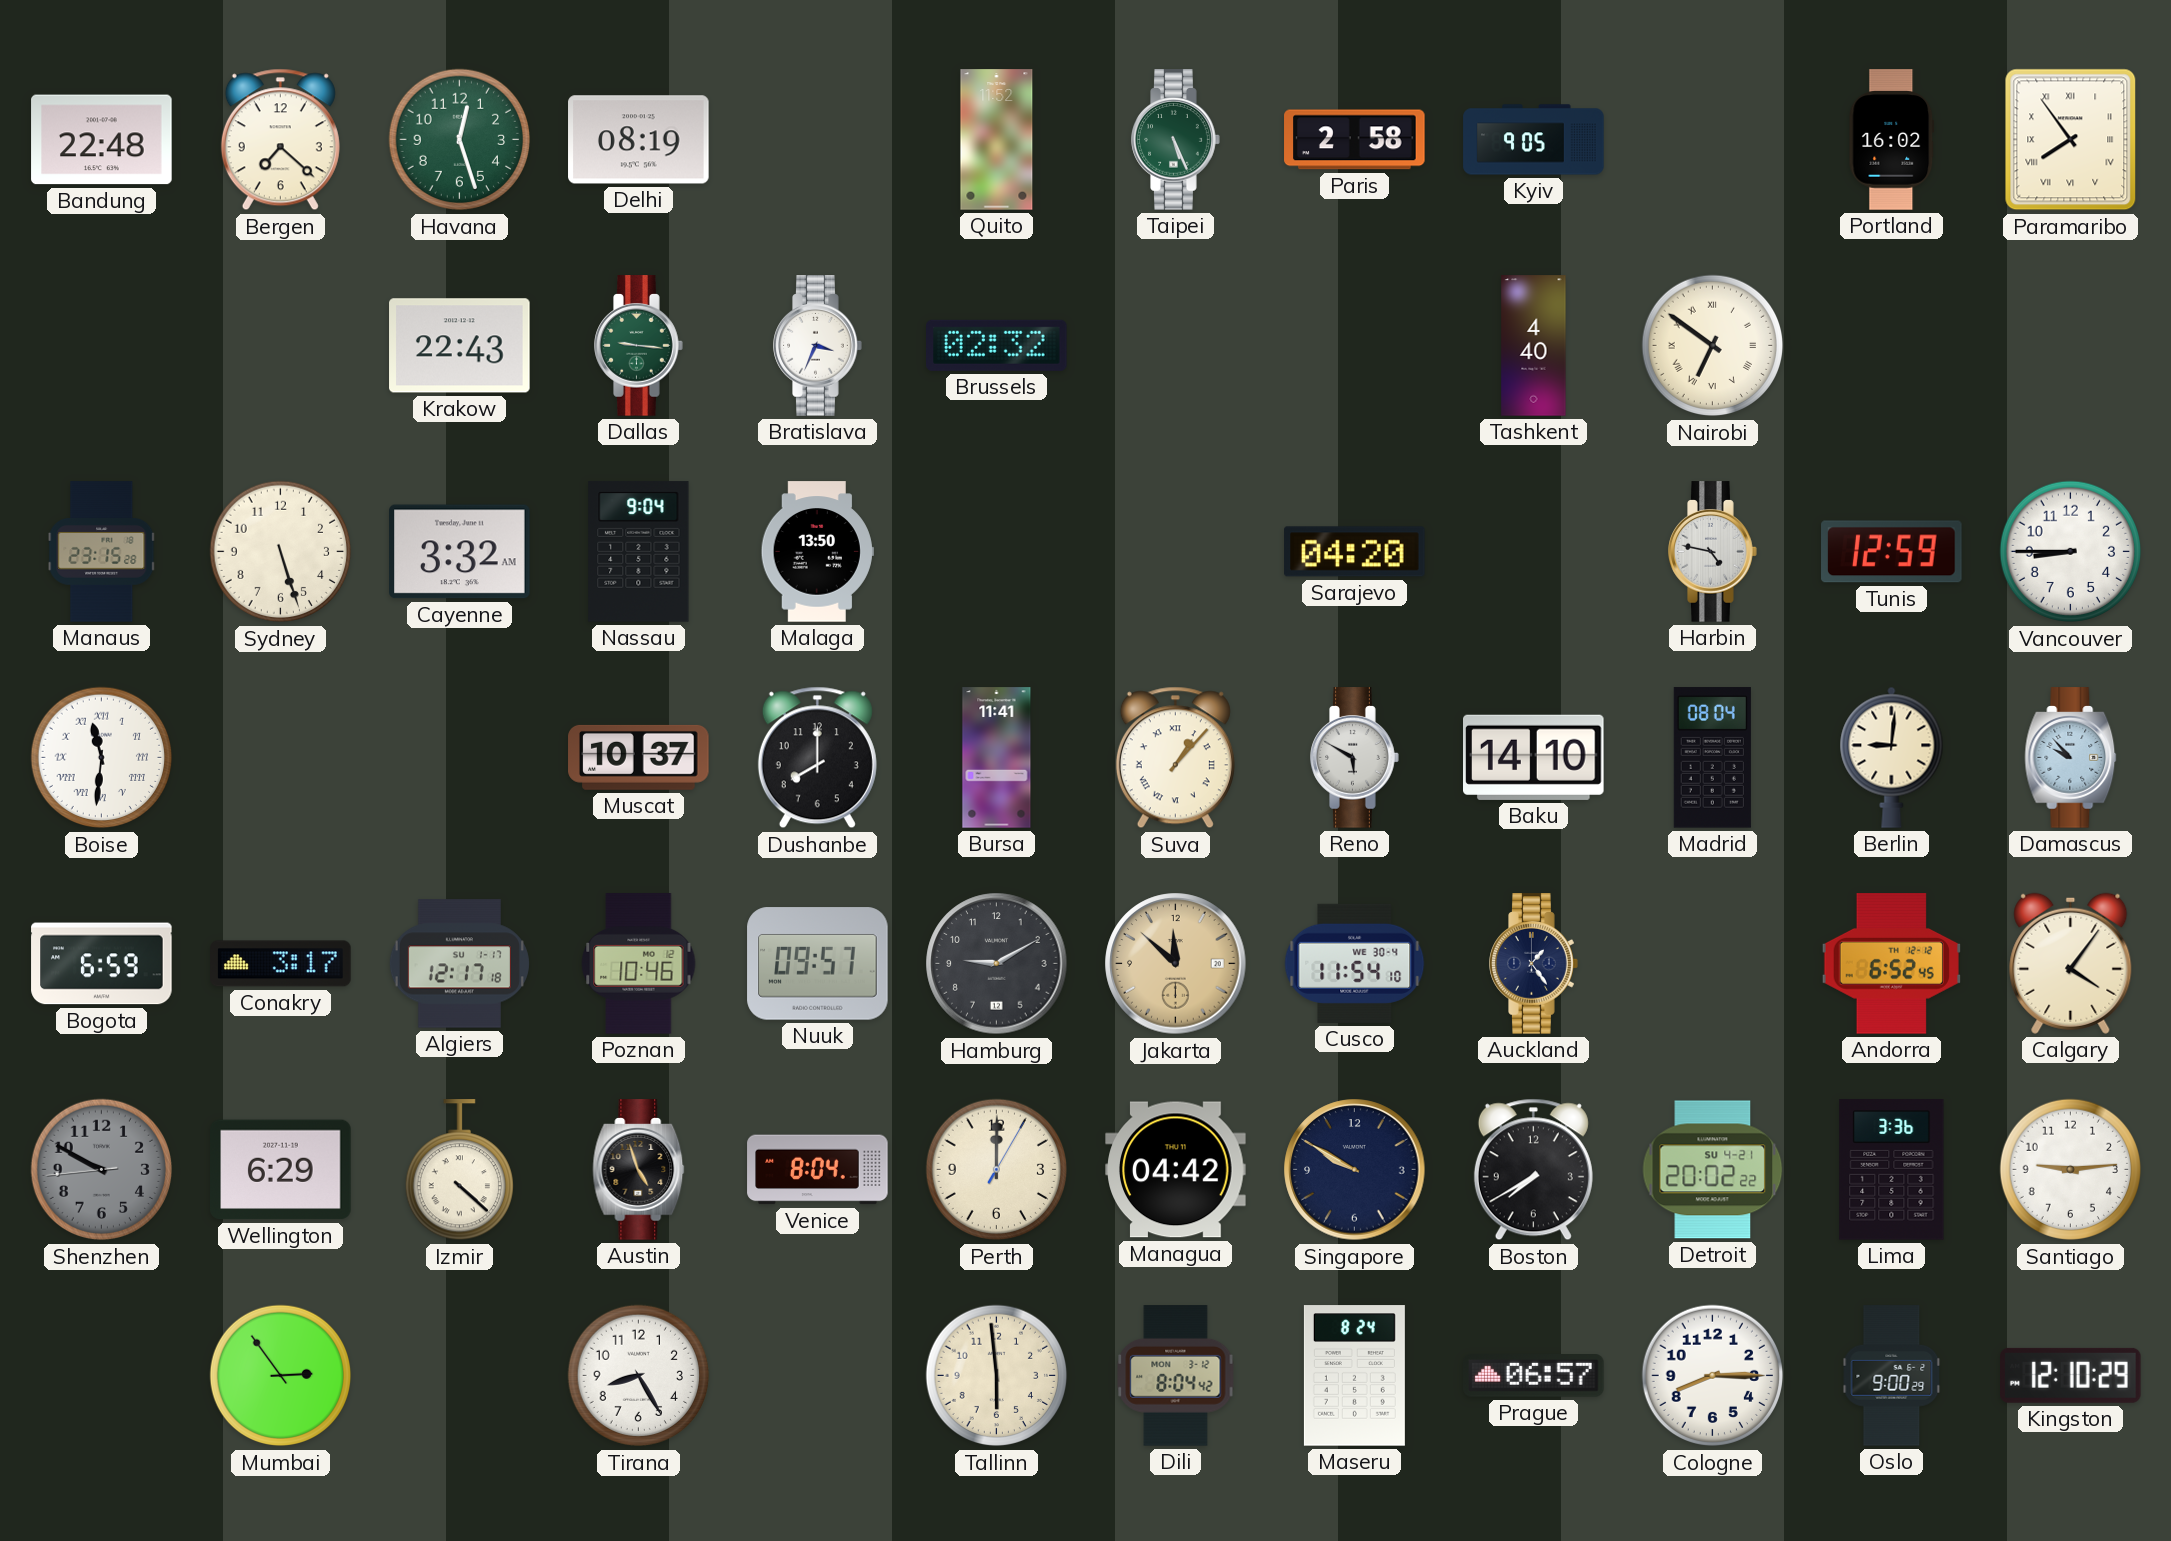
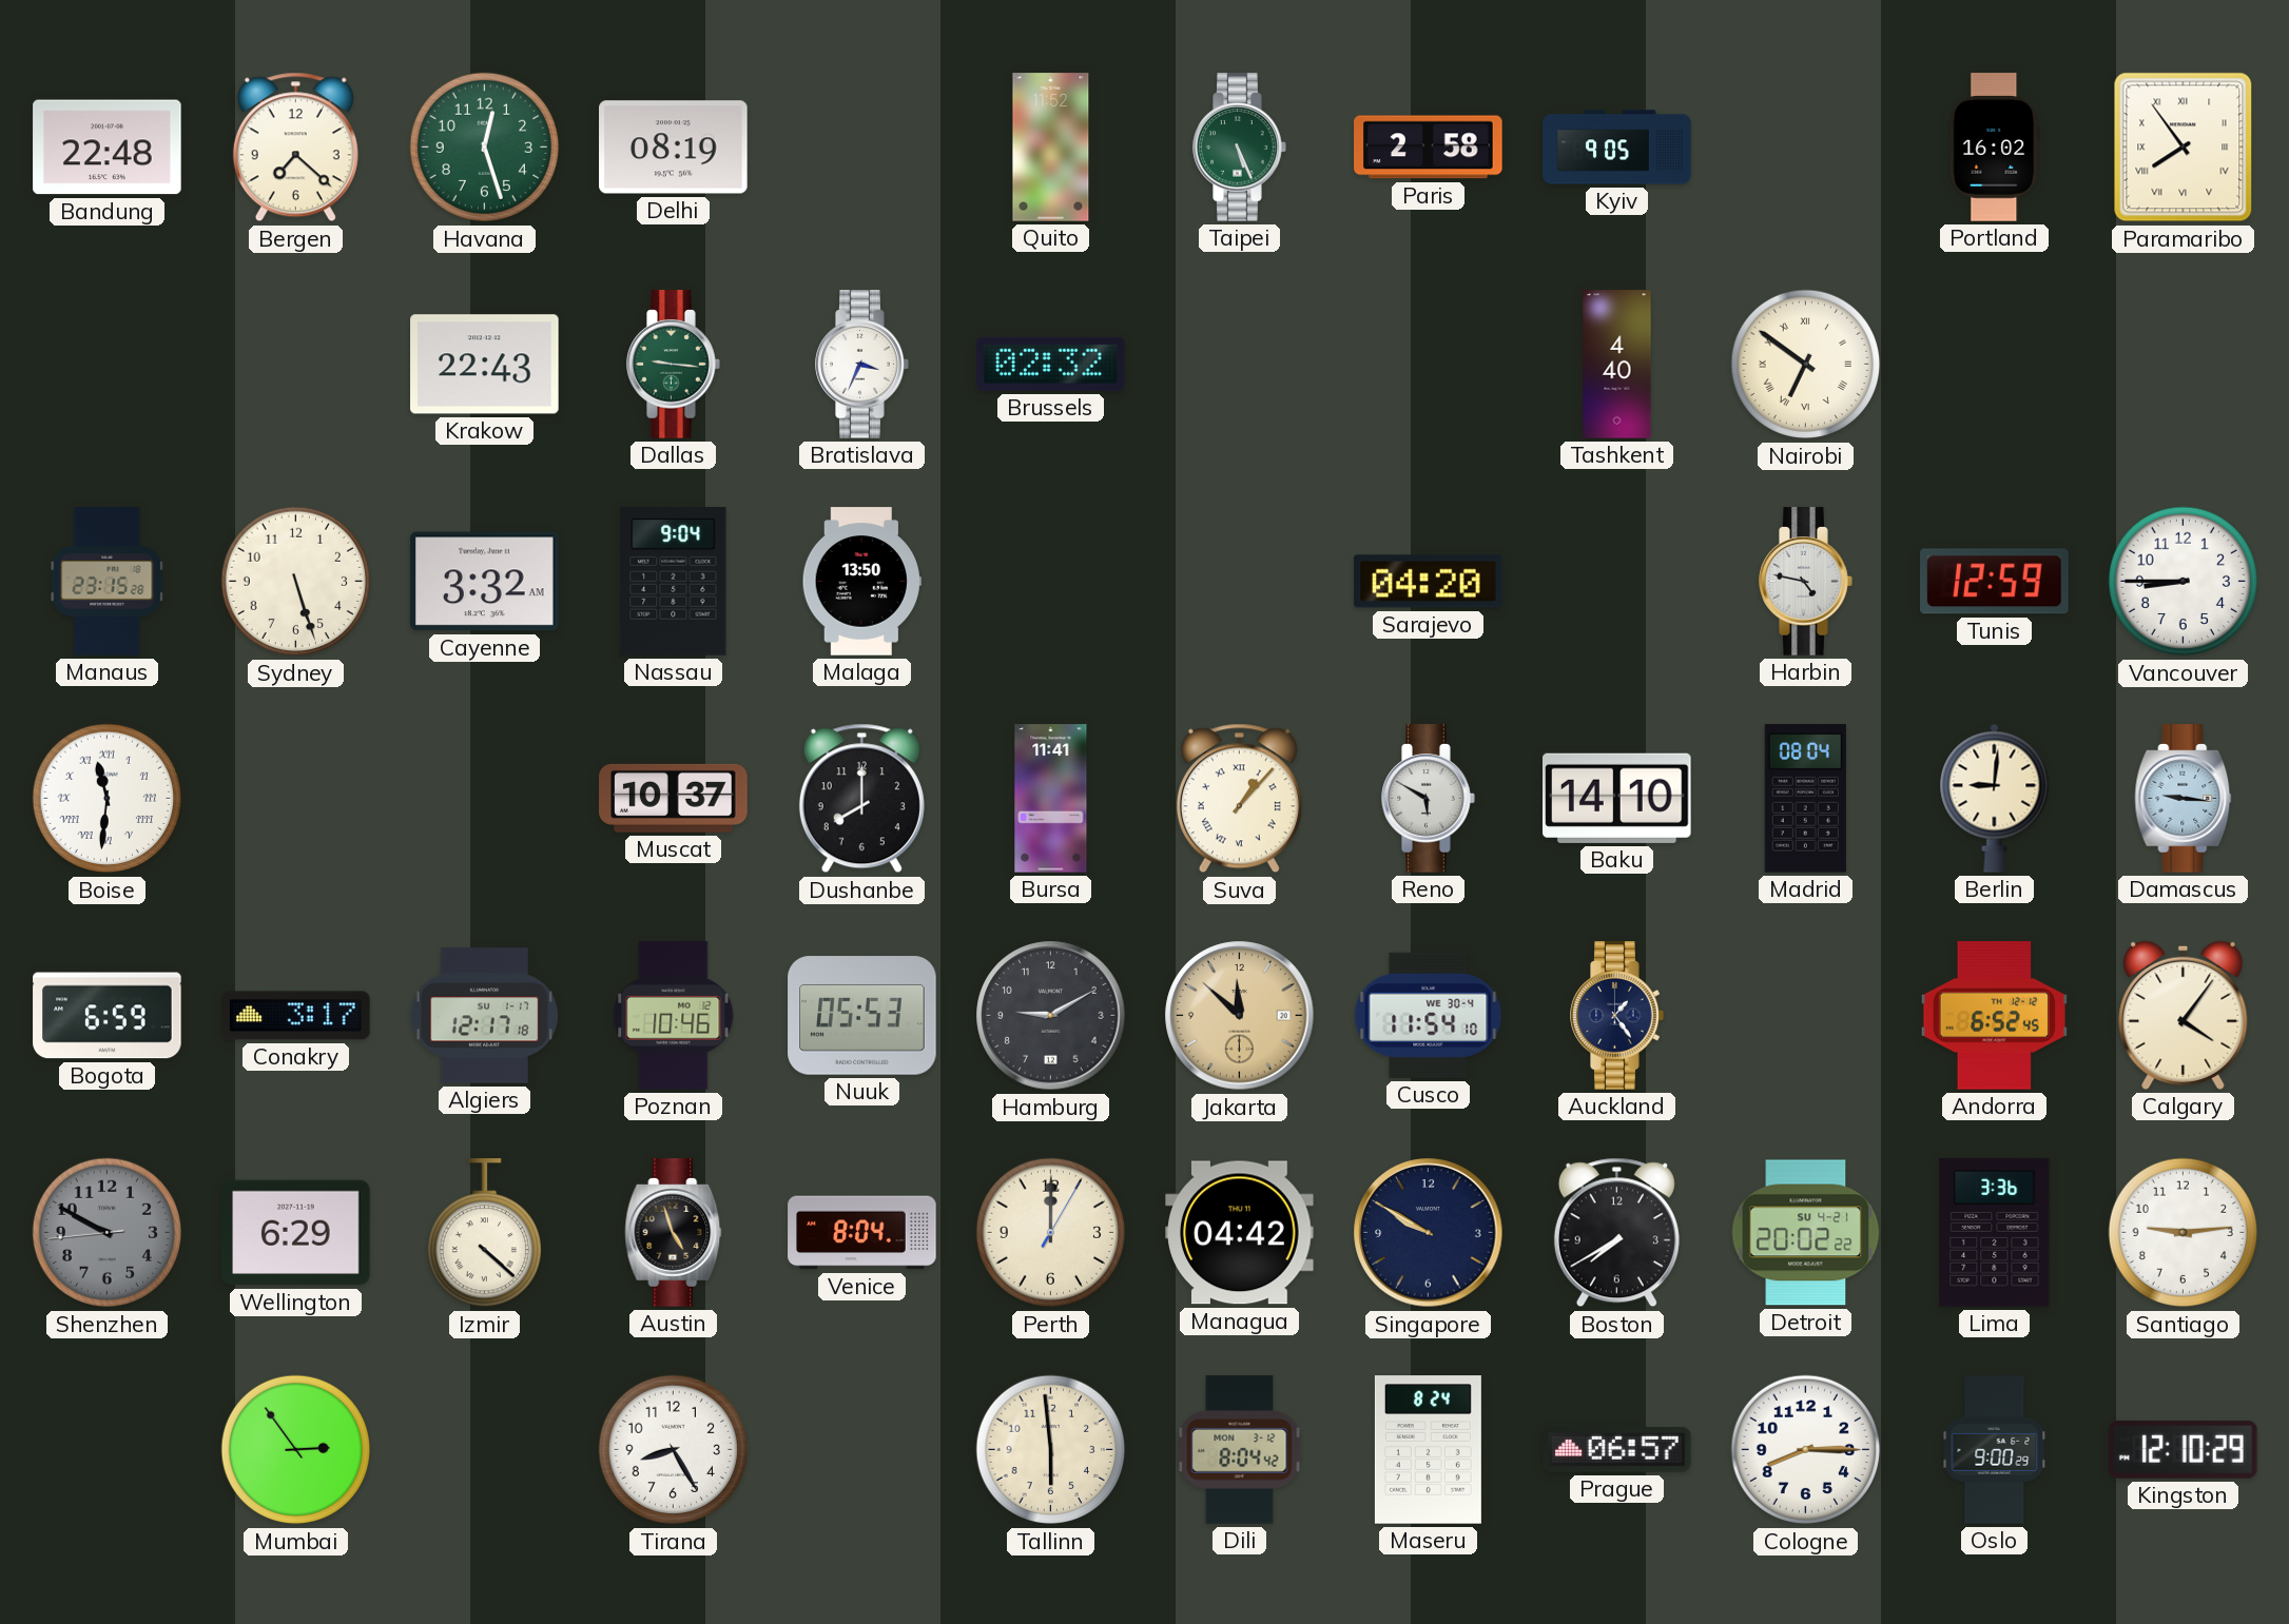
Damascus: 9:53 -> 9:16
Nuuk: 09:57 -> 05:53
